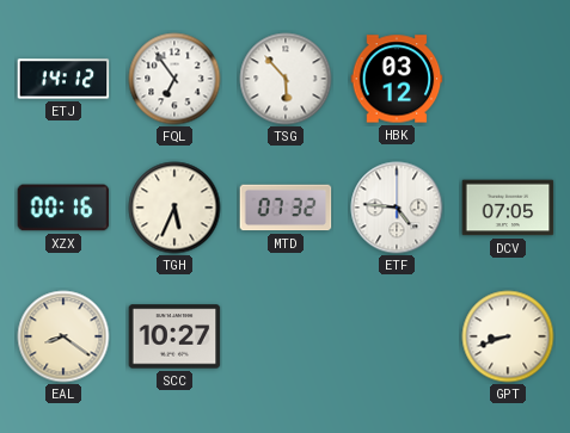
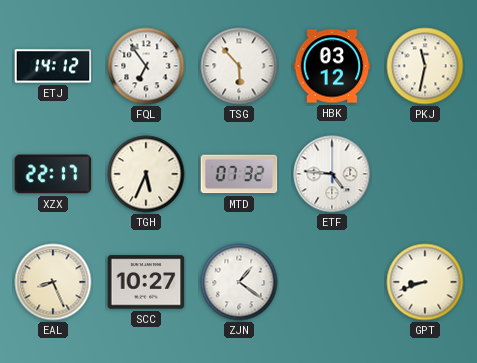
PKJ: none -> 11:32
XZX: 00:16 -> 22:17
DCV: 07:05 -> none
EAL: 8:21 -> 8:26
ZJN: none -> 1:21
